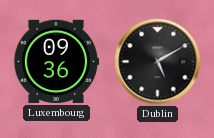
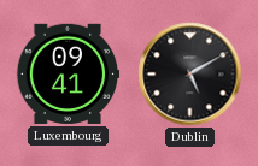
Luxembourg: 09:36 -> 09:41
